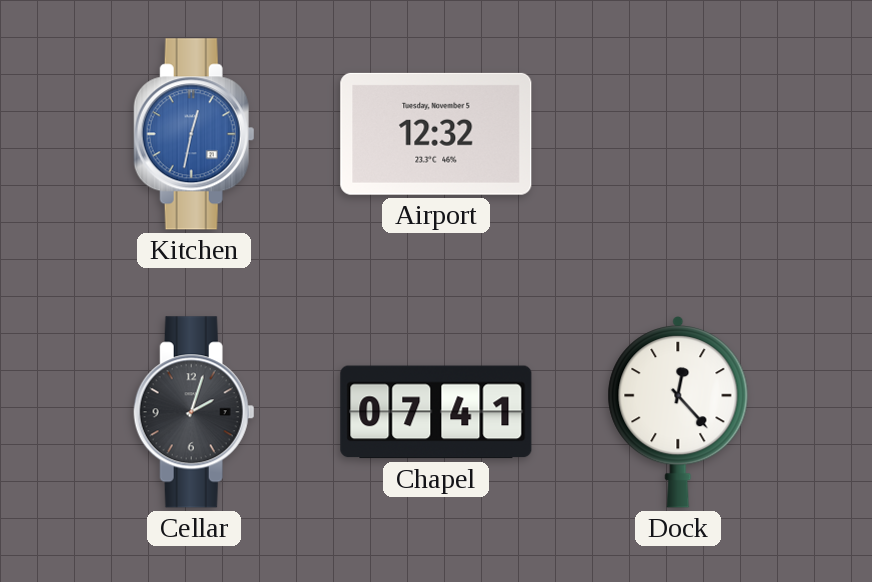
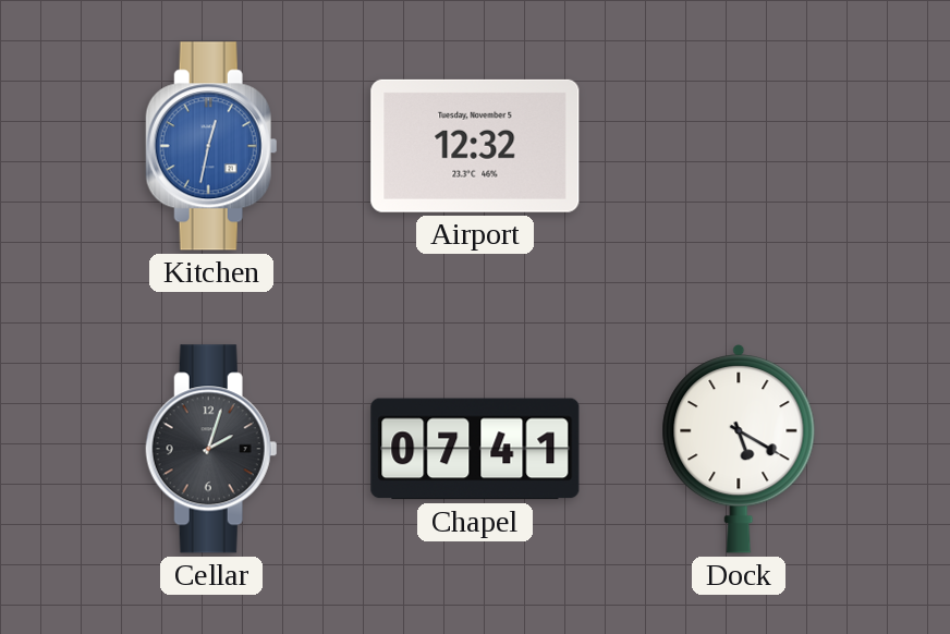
Dock: 12:23 -> 5:20
